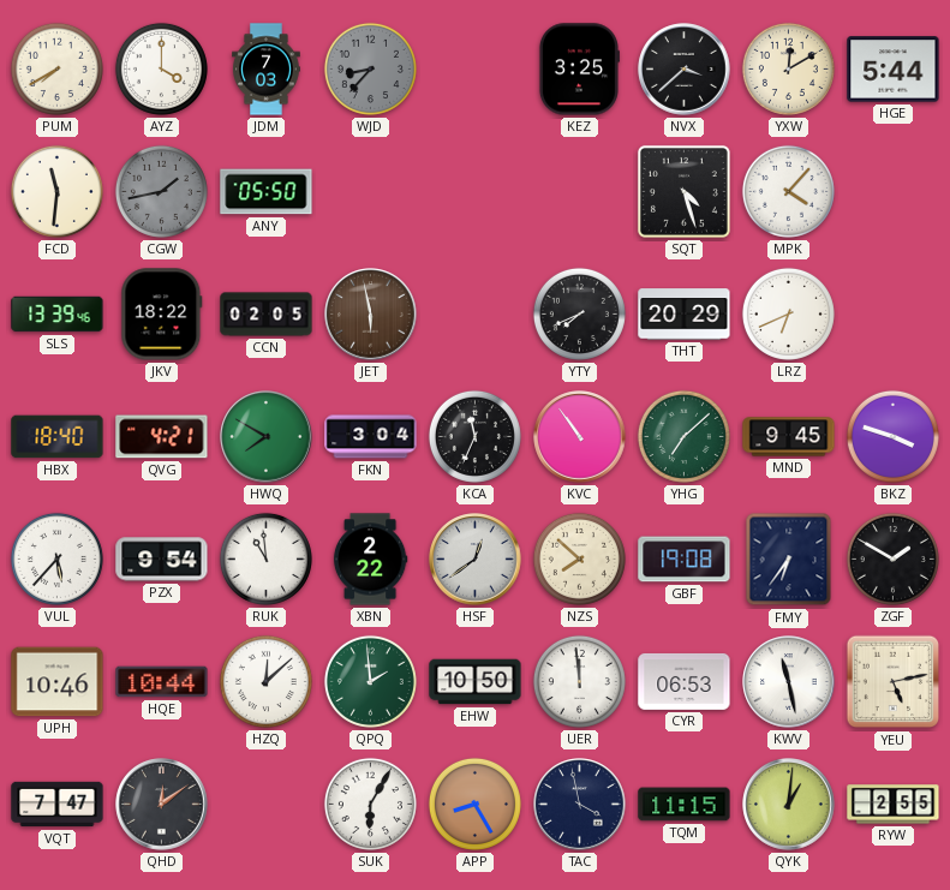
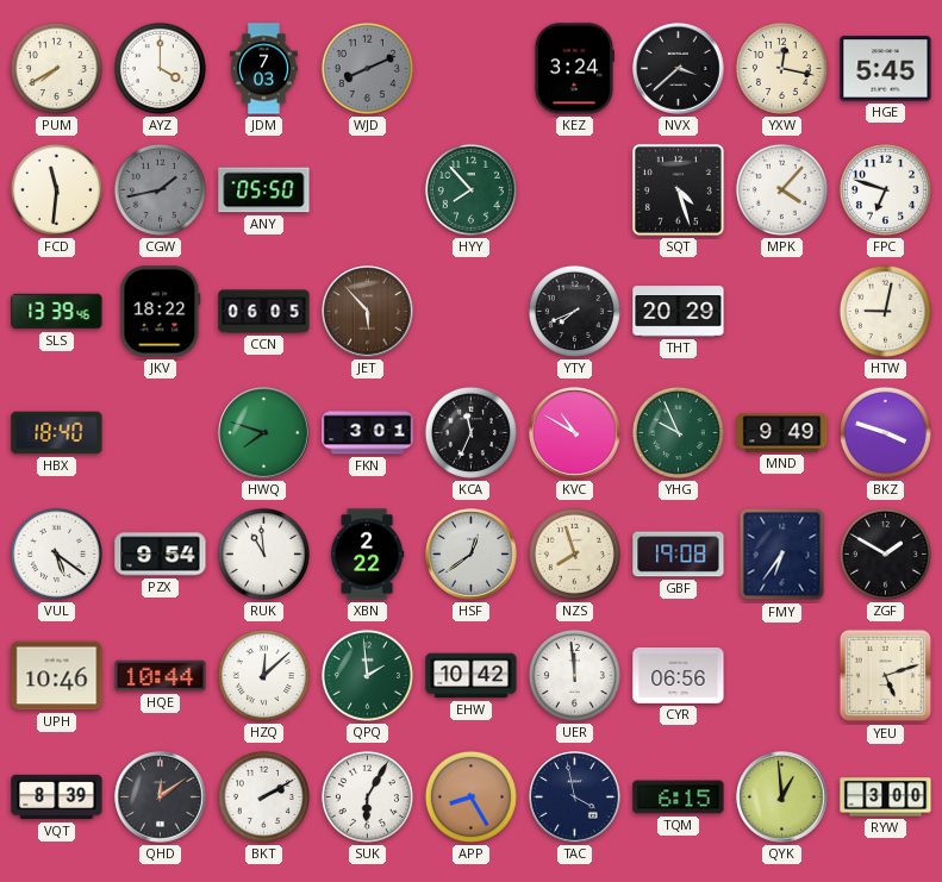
WJD: 8:37 -> 8:11
KEZ: 3:25 -> 3:24
YXW: 12:10 -> 12:17
HGE: 5:44 -> 5:45
HYY: none -> 7:53
FPC: none -> 6:48
CCN: 02:05 -> 06:05
JET: 5:58 -> 5:53
LRZ: 6:41 -> none
HTW: none -> 9:02
QVG: 4:21 -> none
HWQ: 7:50 -> 7:48
FKN: 3:04 -> 3:01
KVC: 10:54 -> 10:50
YHG: 7:08 -> 9:56
MND: 9:45 -> 9:49
VUL: 5:37 -> 5:21
NZS: 7:52 -> 7:57
EHW: 10:50 -> 10:42
CYR: 06:53 -> 06:56
KWV: 11:28 -> none
YEU: 5:13 -> 5:12
VQT: 7:47 -> 8:39
BKT: none -> 2:10
TQM: 11:15 -> 6:15
QYK: 1:01 -> 12:59
RYW: 2:55 -> 3:00
